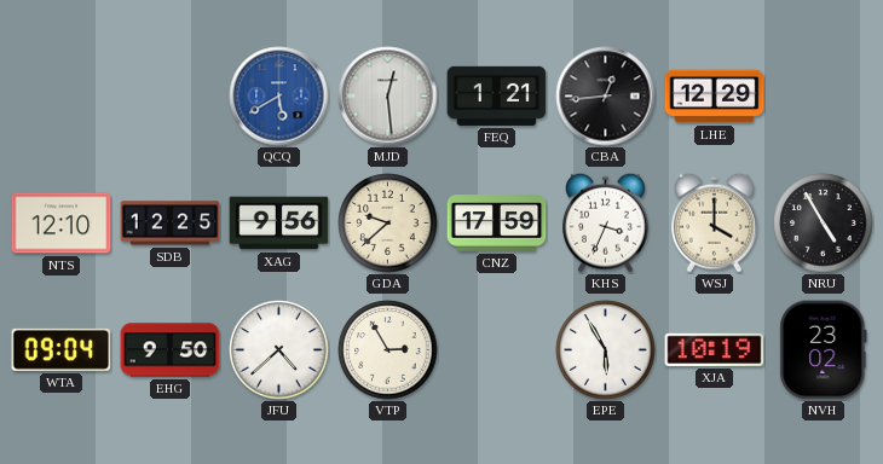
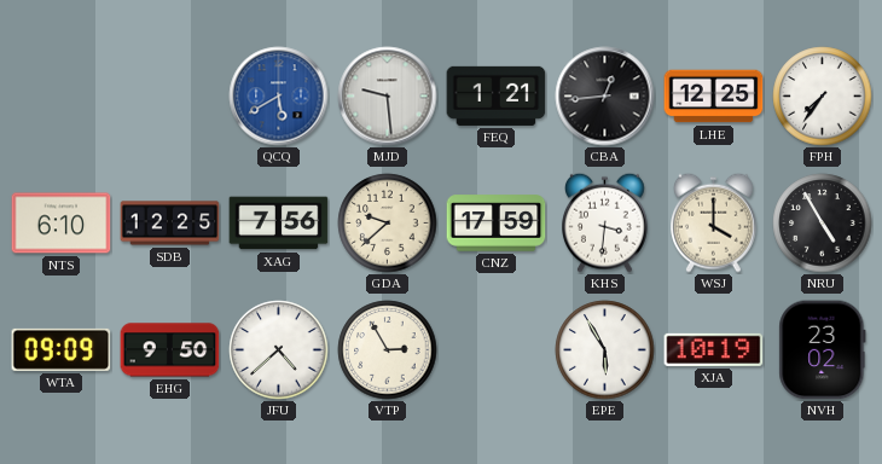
MJD: 12:29 -> 9:29
LHE: 12:29 -> 12:25
FPH: none -> 7:36
NTS: 12:10 -> 6:10
XAG: 9:56 -> 7:56
KHS: 3:34 -> 3:31
WTA: 09:04 -> 09:09
